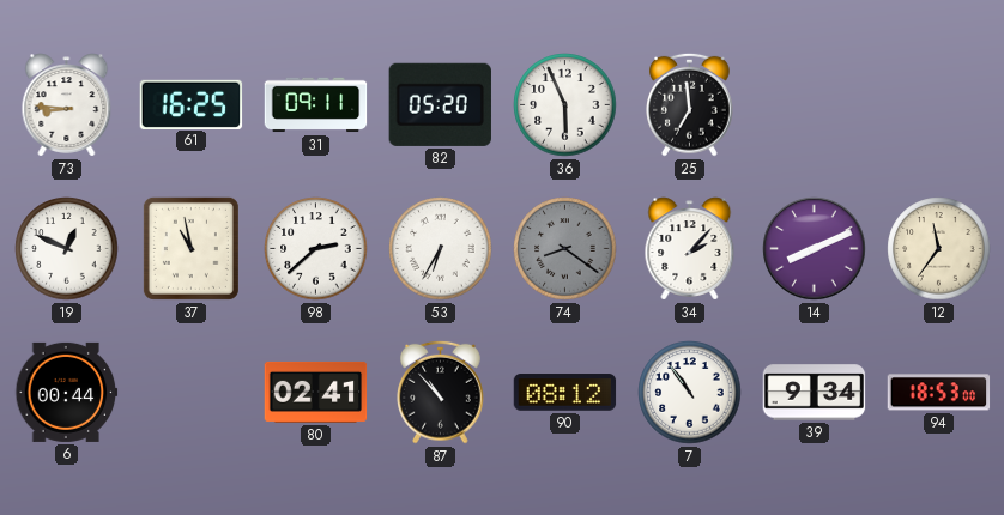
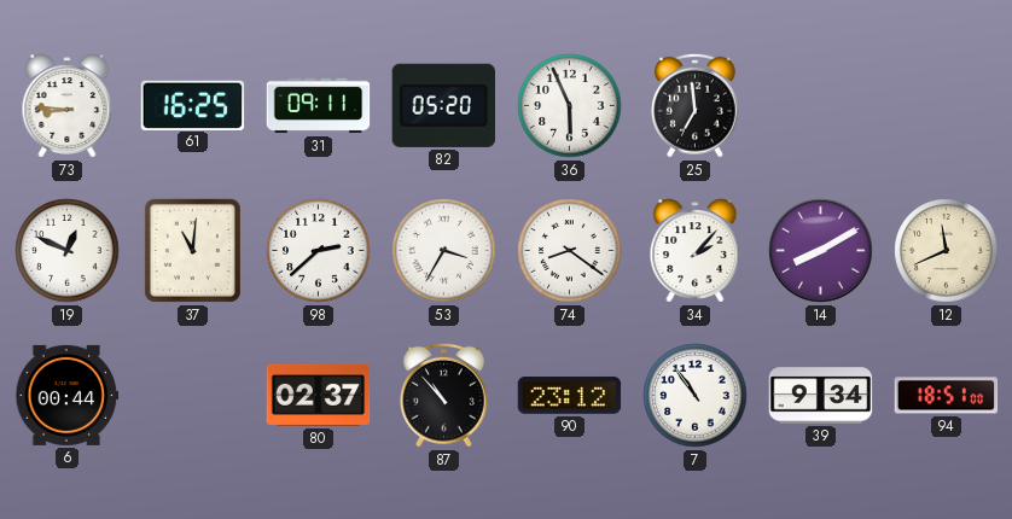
37: 10:58 -> 11:01
53: 6:35 -> 3:35
74 dial: grey -> white
14: 8:11 -> 8:10
12: 11:36 -> 11:41
80: 02:41 -> 02:37
90: 08:12 -> 23:12
94: 18:53 -> 18:51
